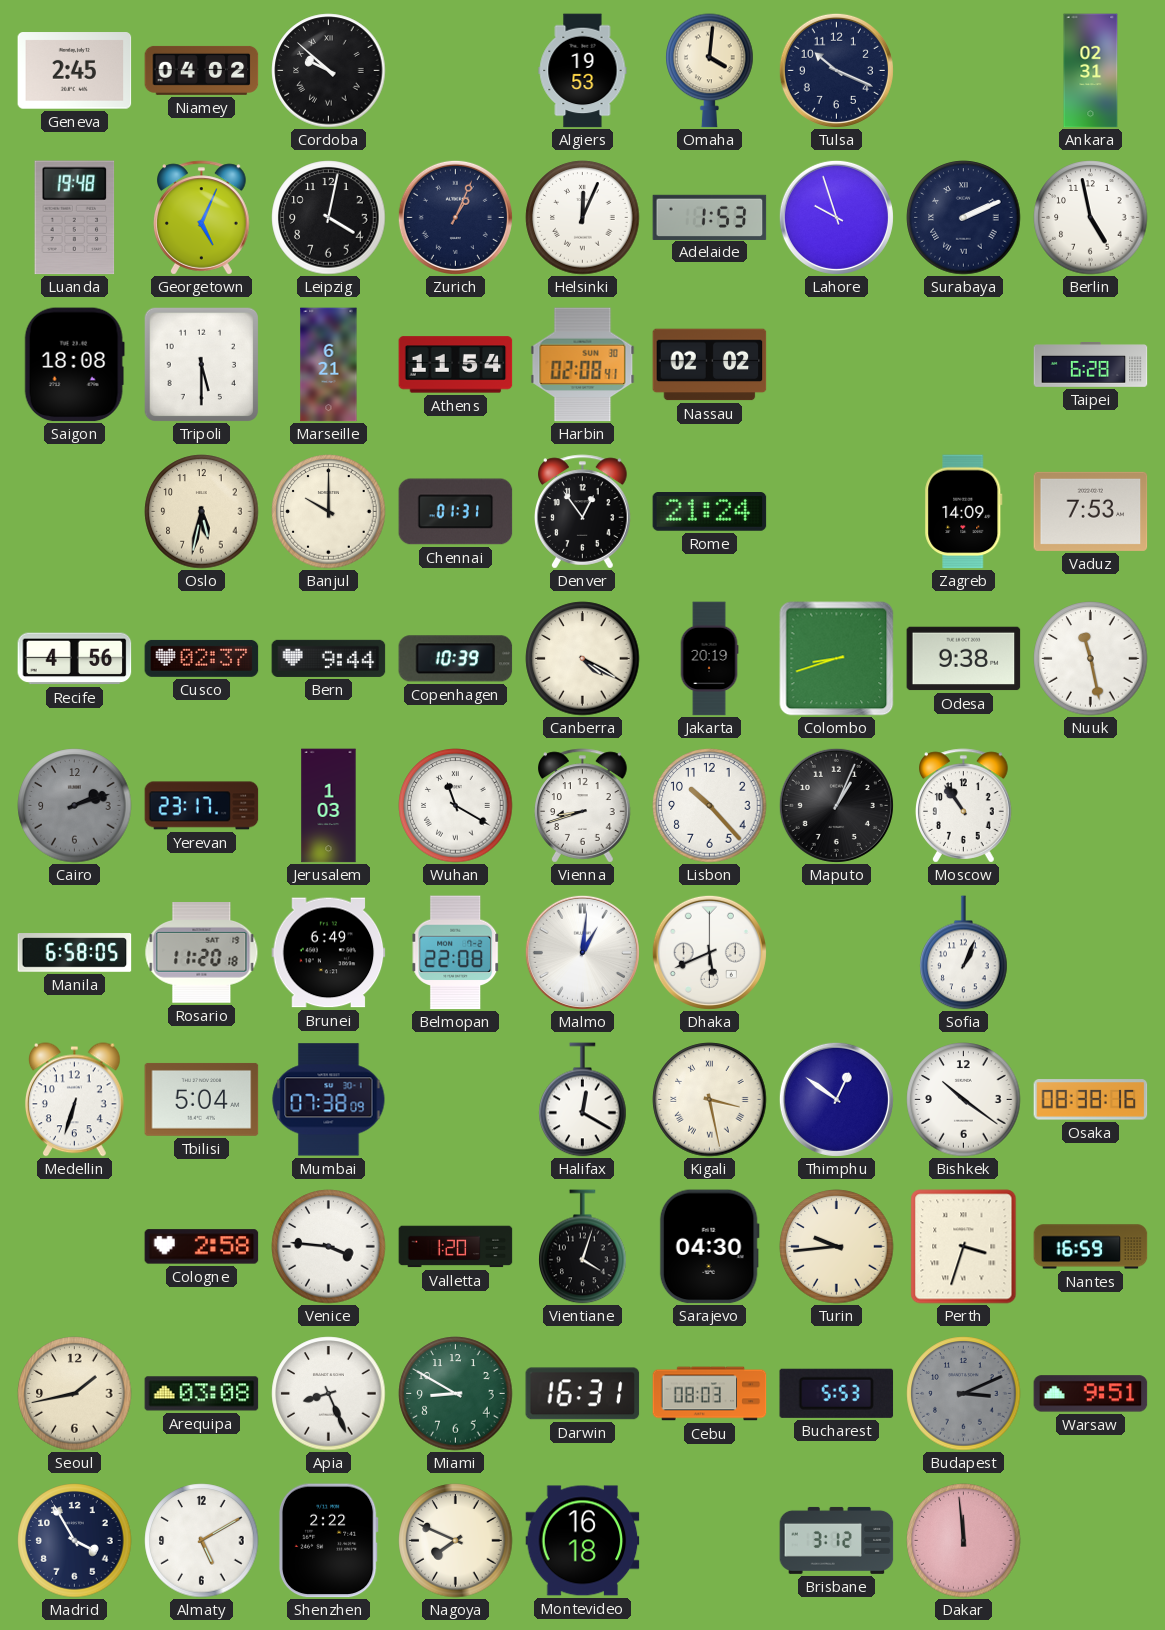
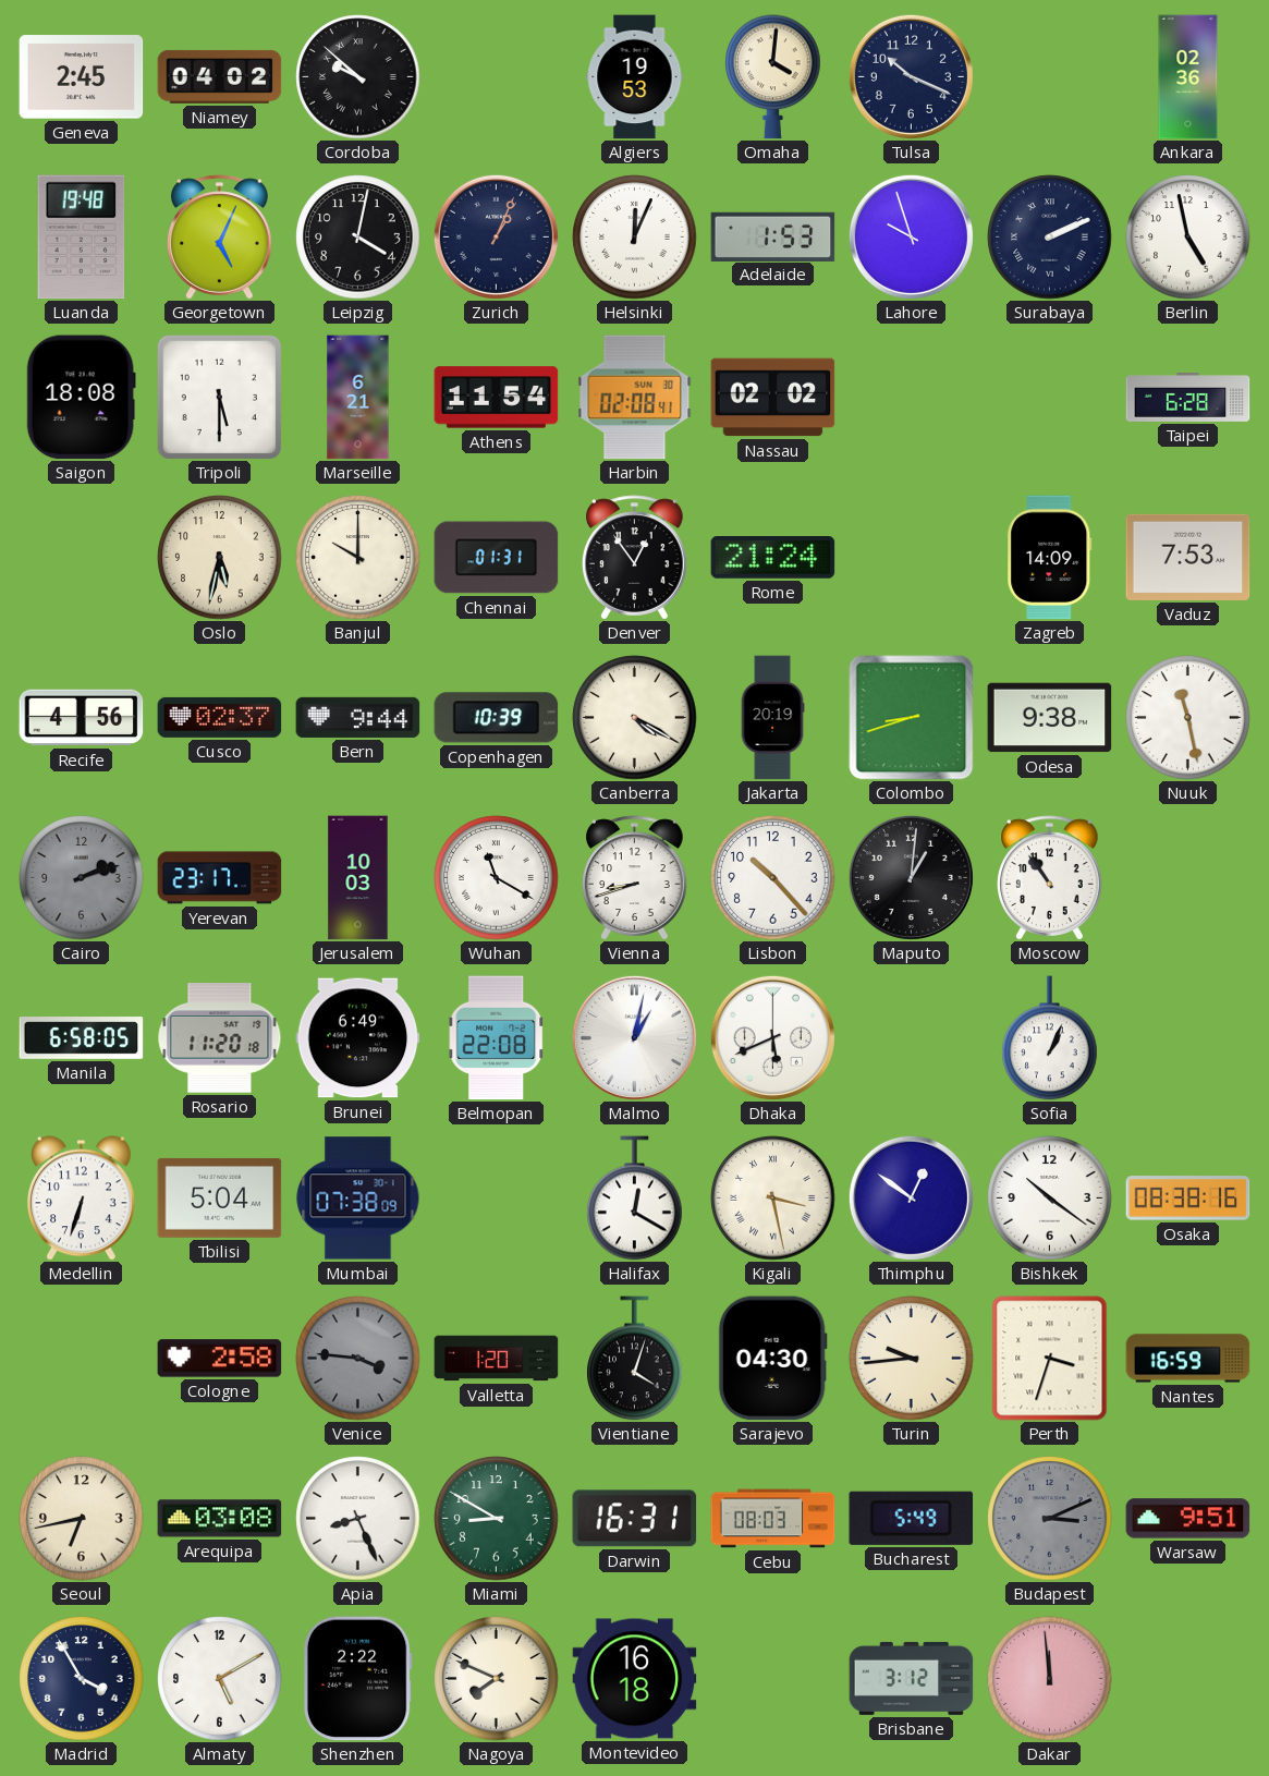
Ankara: 02:31 -> 02:36
Jerusalem: 1:03 -> 10:03
Maputo: 1:04 -> 1:01
Malmo: 1:01 -> 1:02
Venice dial: white -> grey
Seoul: 1:43 -> 6:43
Bucharest: 5:53 -> 5:49
